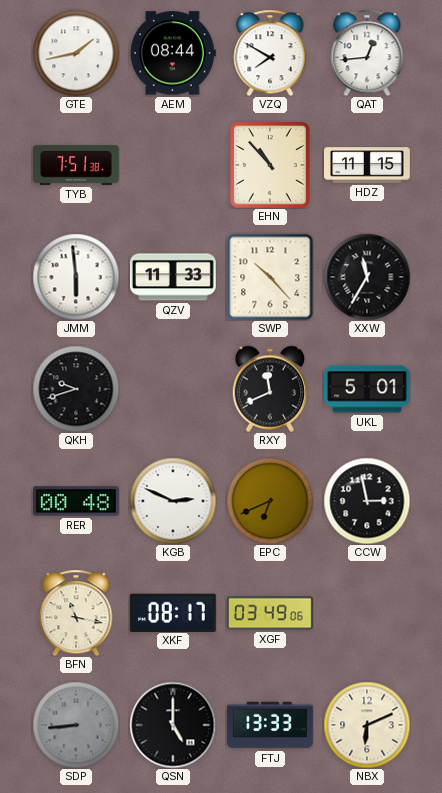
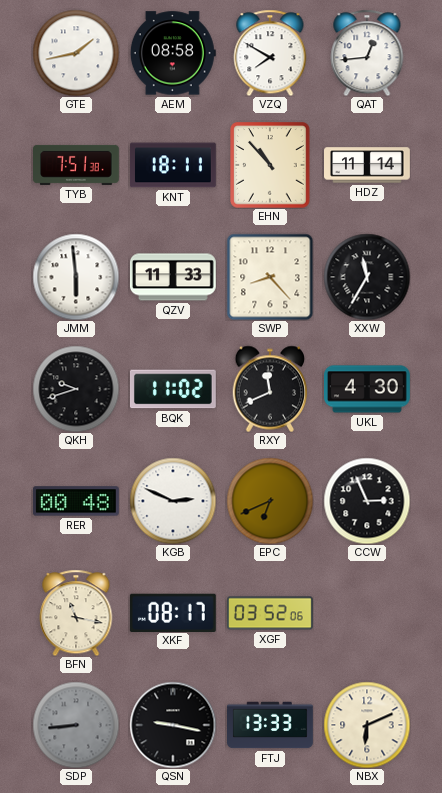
AEM: 08:44 -> 08:58
KNT: none -> 18:11
HDZ: 11:15 -> 11:14
SWP: 10:23 -> 8:23
BQK: none -> 11:02
UKL: 5:01 -> 4:30
CCW: 2:58 -> 2:56
XGF: 03:49 -> 03:52
QSN: 5:00 -> 9:17
